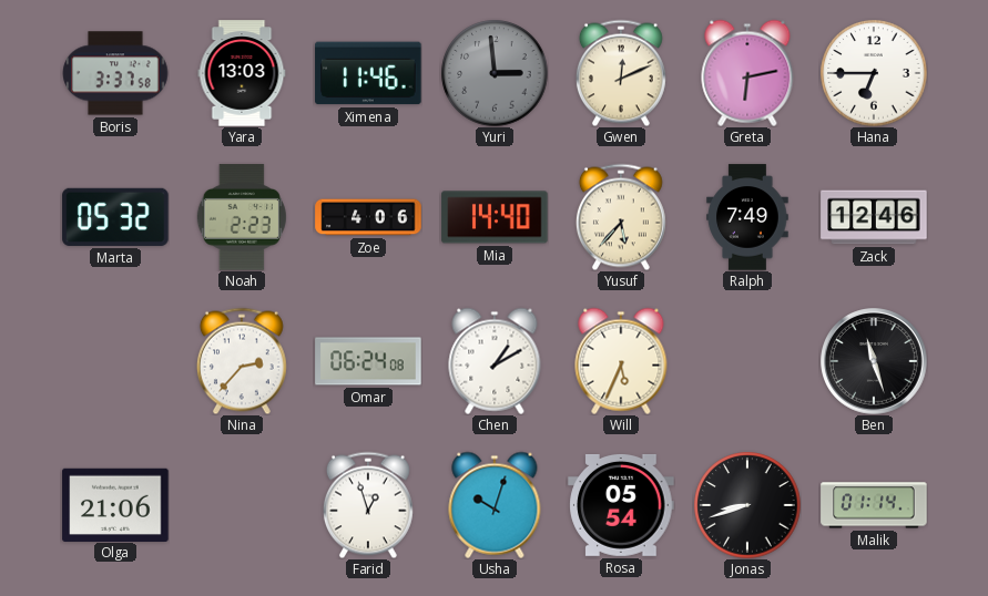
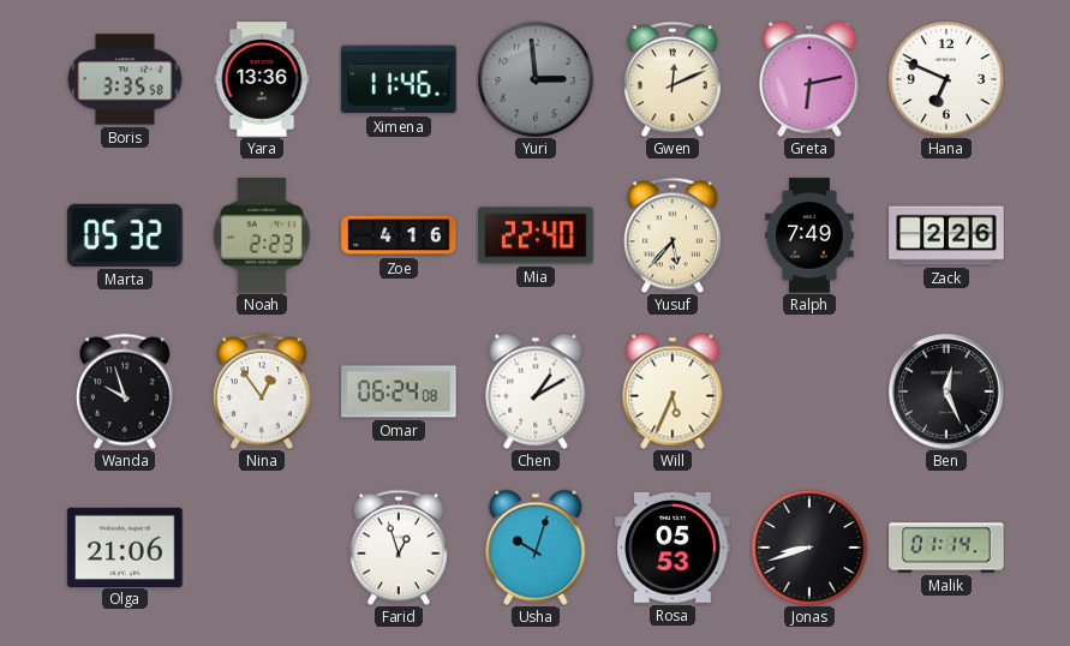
Boris: 3:37 -> 3:35
Yara: 13:03 -> 13:36
Hana: 6:45 -> 6:49
Zoe: 4:06 -> 4:16
Mia: 14:40 -> 22:40
Zack: 12:46 -> 2:26
Wanda: none -> 9:57
Nina: 2:37 -> 12:54
Ben: 11:27 -> 12:26
Rosa: 05:54 -> 05:53
